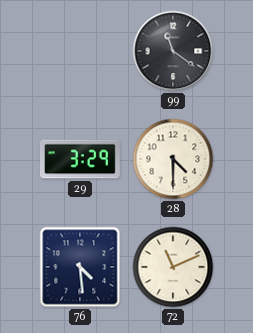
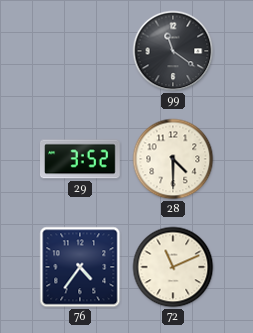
29: 3:29 -> 3:52
76: 4:29 -> 4:36
